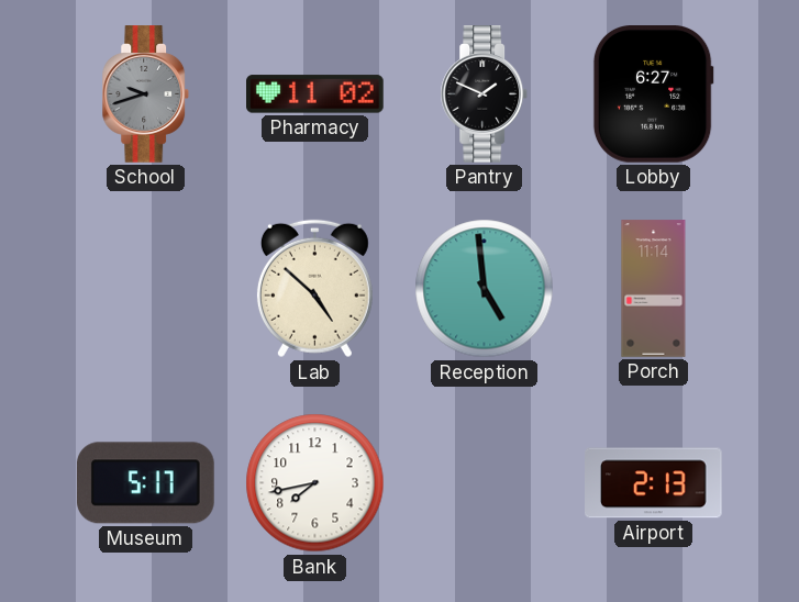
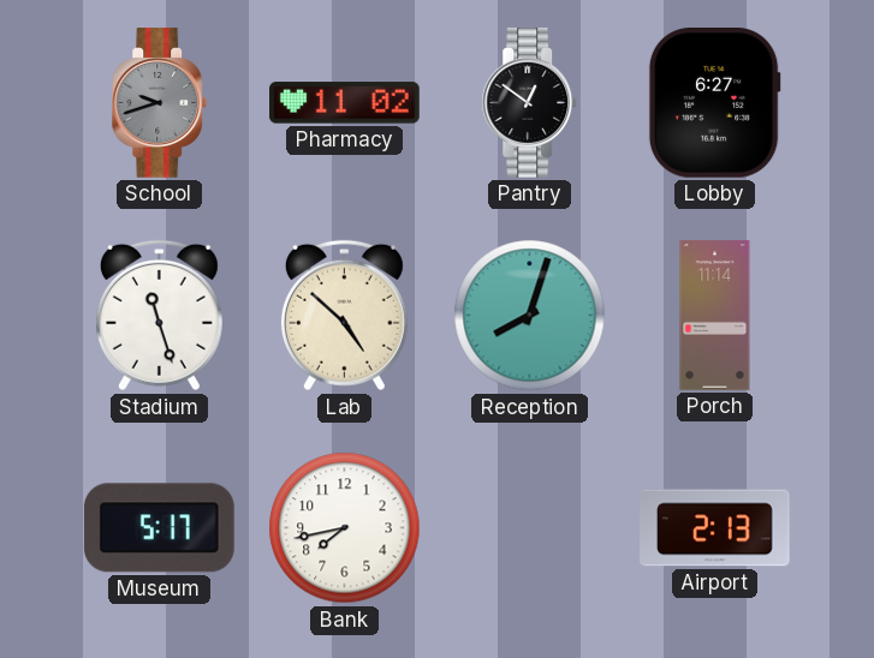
Pantry: 1:49 -> 12:51
Stadium: none -> 11:27
Reception: 4:59 -> 8:03
